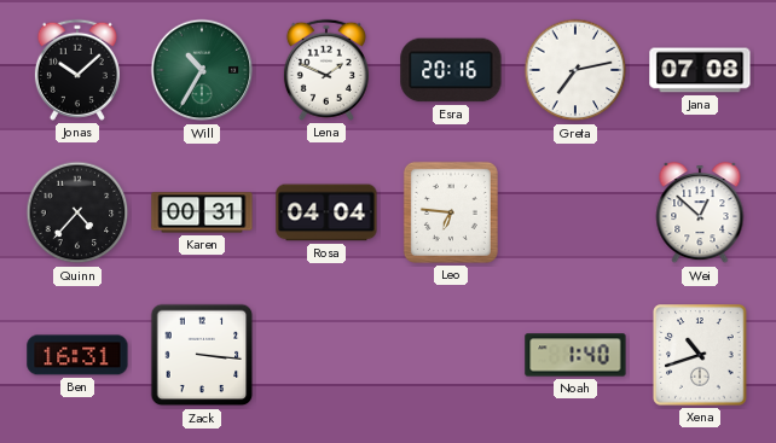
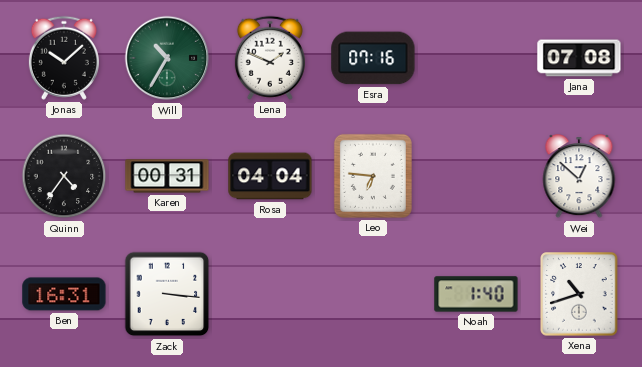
Esra: 20:16 -> 07:16
Greta: 7:13 -> none
Quinn: 4:37 -> 4:36
